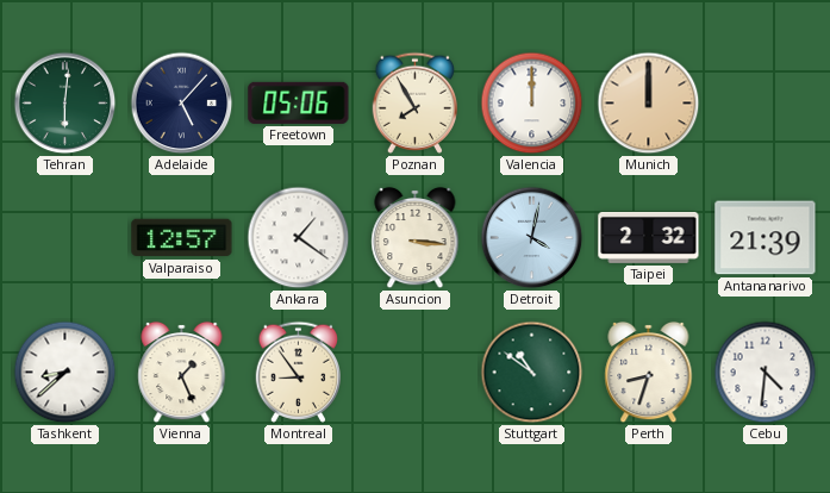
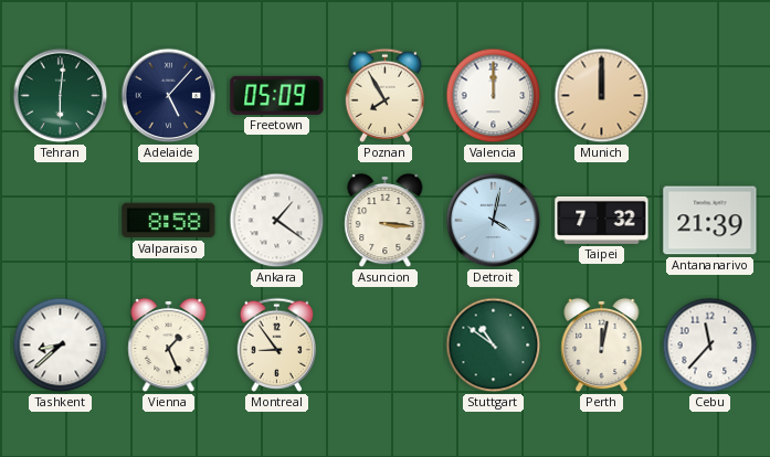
Freetown: 05:06 -> 05:09
Valparaiso: 12:57 -> 8:58
Taipei: 2:32 -> 7:32
Perth: 8:33 -> 12:02
Cebu: 4:31 -> 11:37
